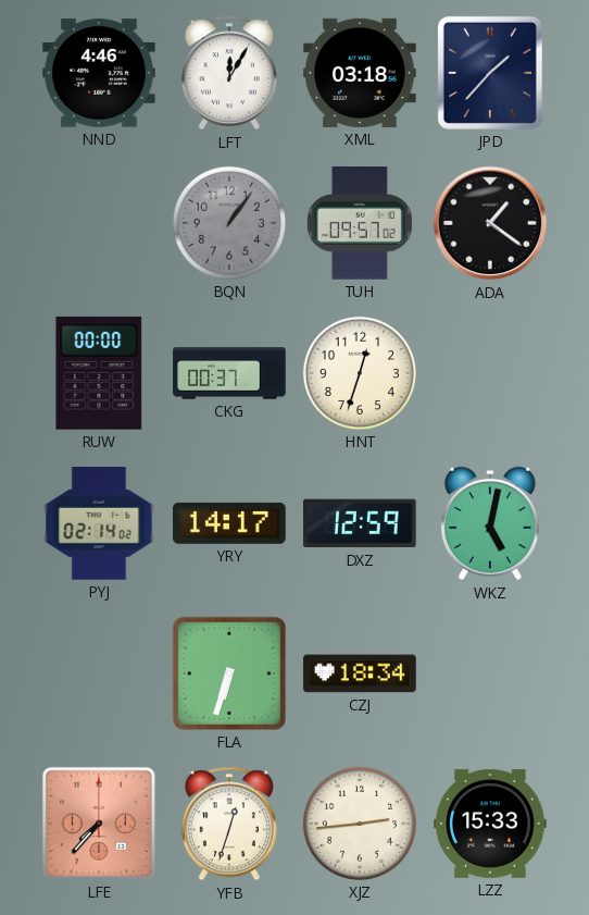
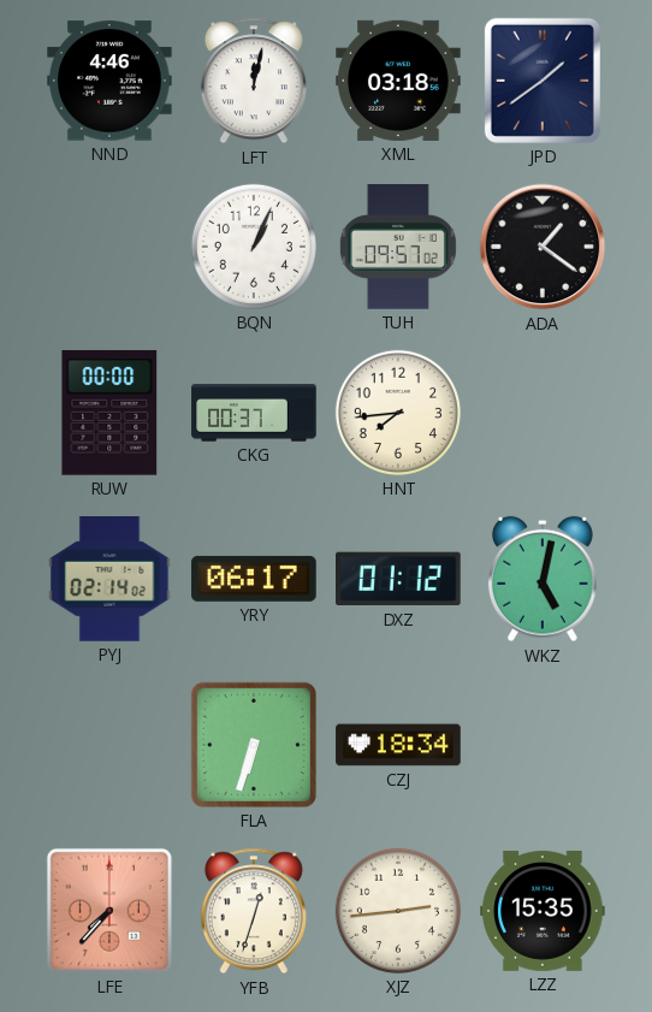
LFT: 12:05 -> 12:02
JPD: 1:37 -> 1:39
BQN: 1:06 -> 1:04
BQN dial: grey -> white
HNT: 12:33 -> 7:44
YRY: 14:17 -> 06:17
DXZ: 12:59 -> 01:12
LZZ: 15:33 -> 15:35
